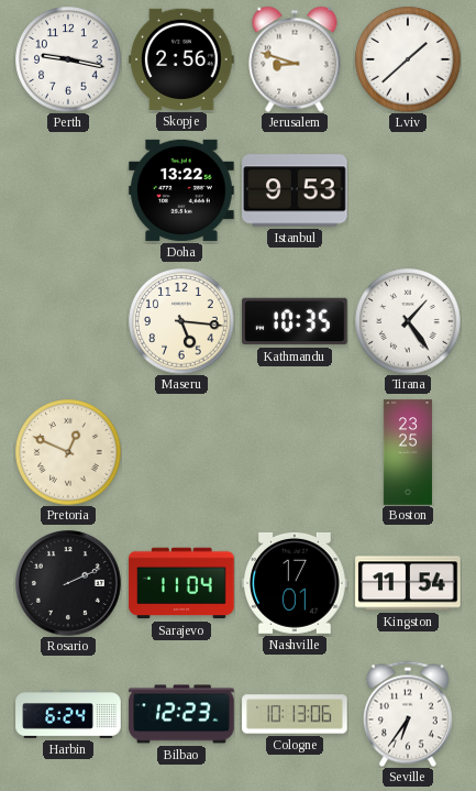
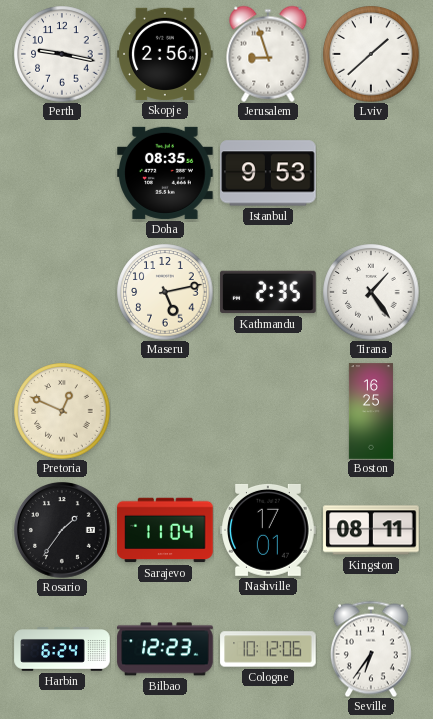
Jerusalem: 8:48 -> 8:57
Doha: 13:22 -> 08:35
Maseru: 5:16 -> 5:13
Kathmandu: 10:35 -> 2:35
Boston: 23:25 -> 16:25
Rosario: 2:11 -> 1:36
Kingston: 11:54 -> 08:11
Cologne: 10:13 -> 10:12
